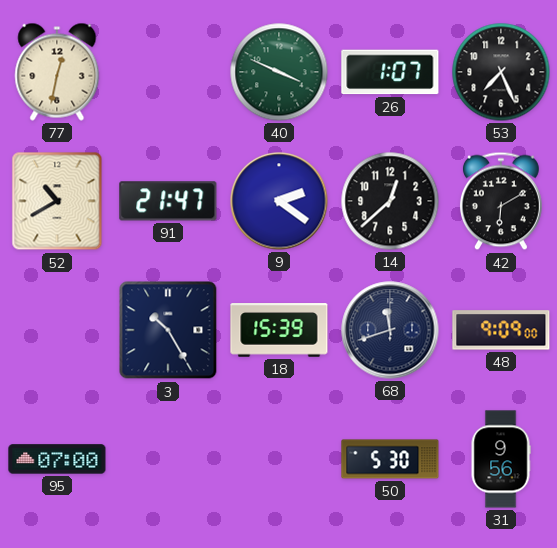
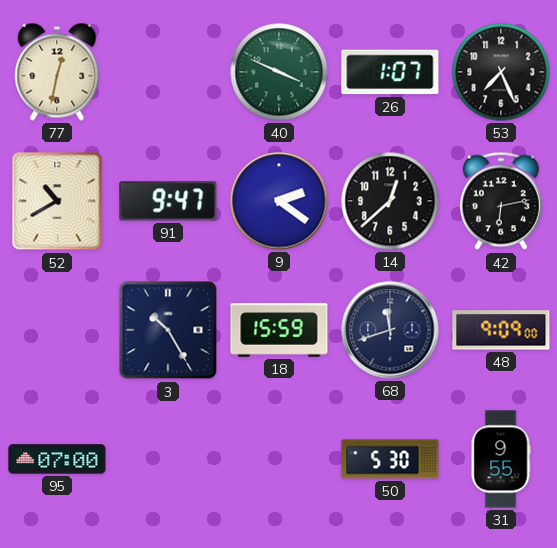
91: 21:47 -> 9:47
42: 6:10 -> 6:13
18: 15:39 -> 15:59
31: 9:56 -> 9:55
